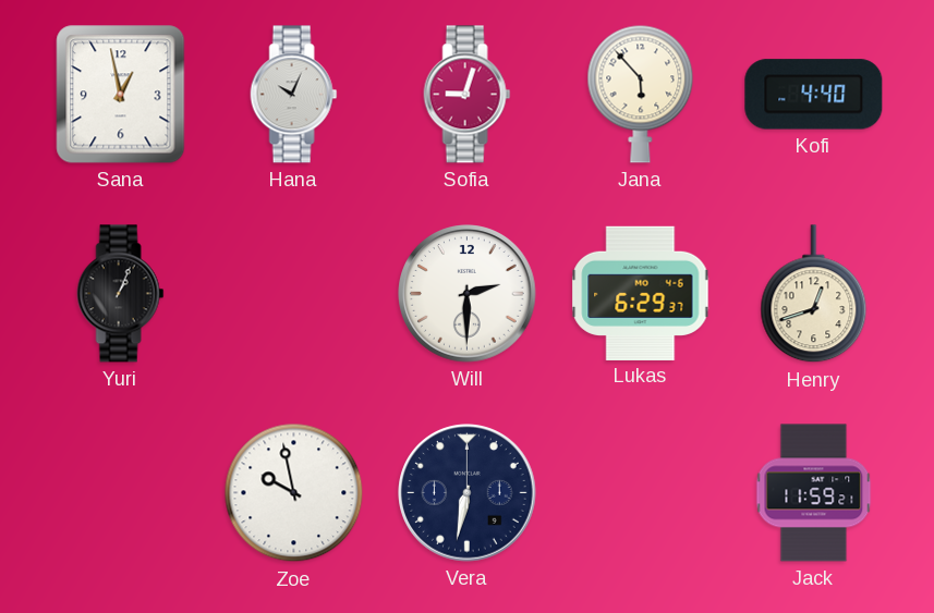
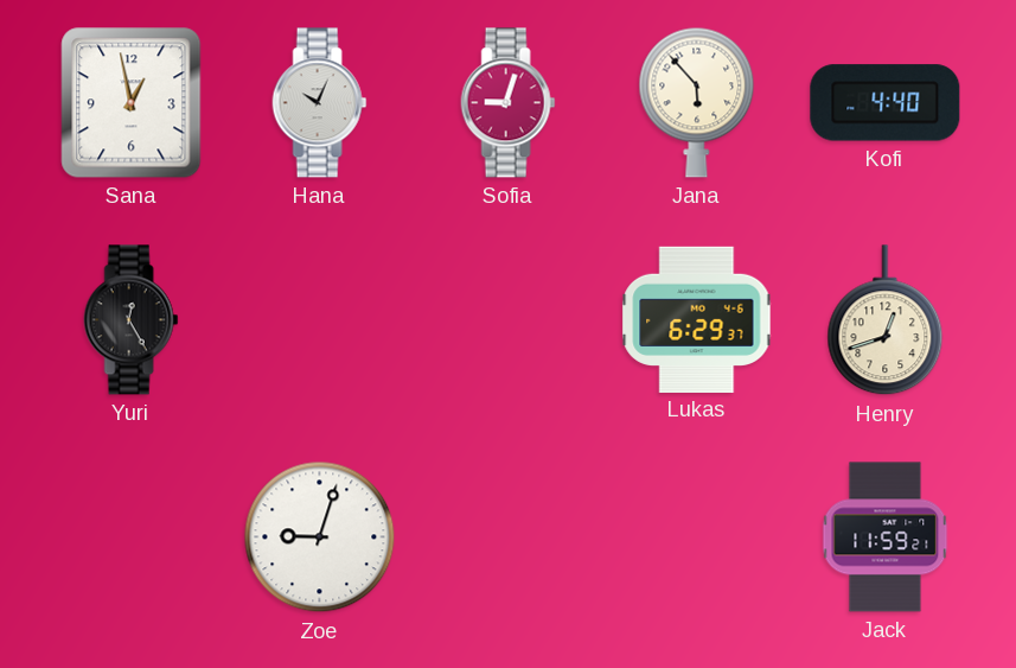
Yuri: 1:04 -> 12:25
Will: 2:30 -> none
Zoe: 9:58 -> 9:03
Vera: 6:32 -> none
